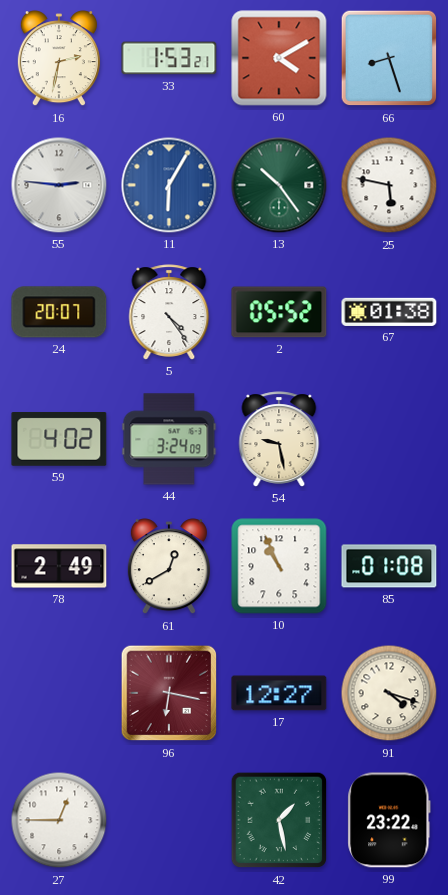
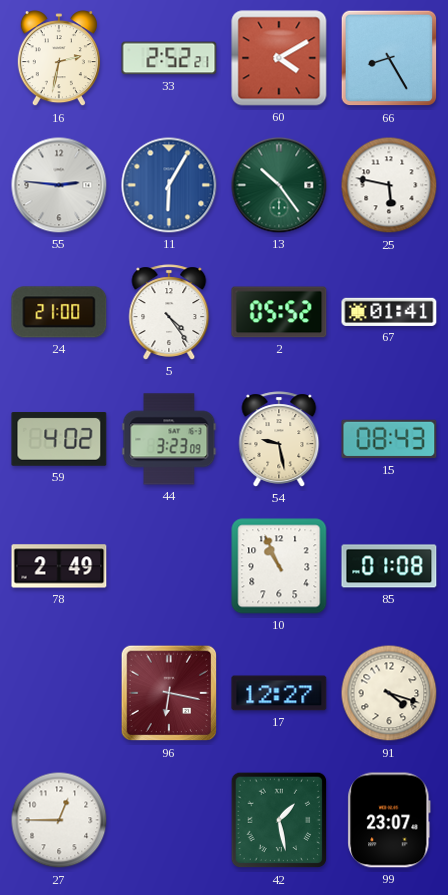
33: 1:53 -> 2:52
66: 8:27 -> 8:25
24: 20:07 -> 21:00
67: 01:38 -> 01:41
44: 3:24 -> 3:23
15: none -> 08:43
61: 12:40 -> none
99: 23:22 -> 23:07
